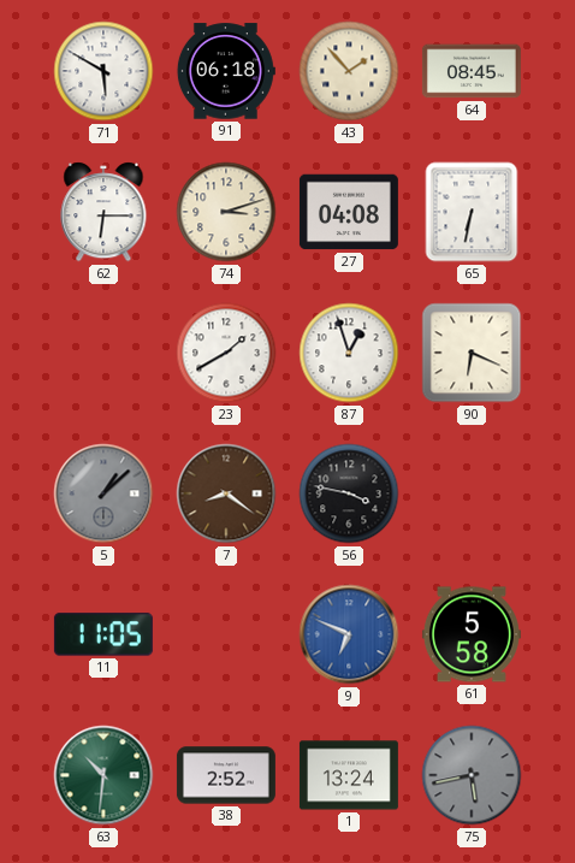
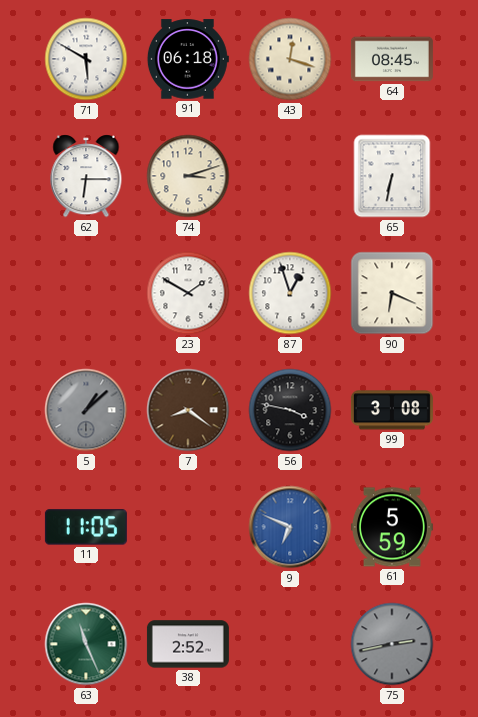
43: 1:53 -> 12:18
27: 04:08 -> none
23: 1:40 -> 1:50
99: none -> 3:08
61: 5:58 -> 5:59
63: 10:31 -> 11:26
1: 13:24 -> none
75: 5:43 -> 2:43
